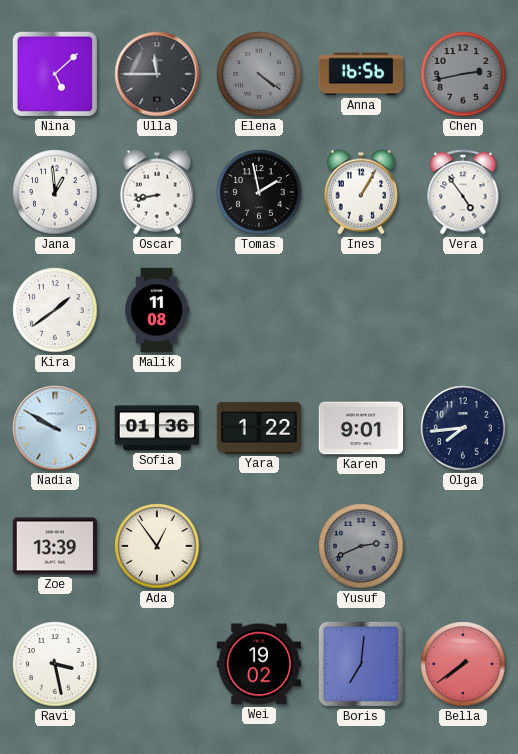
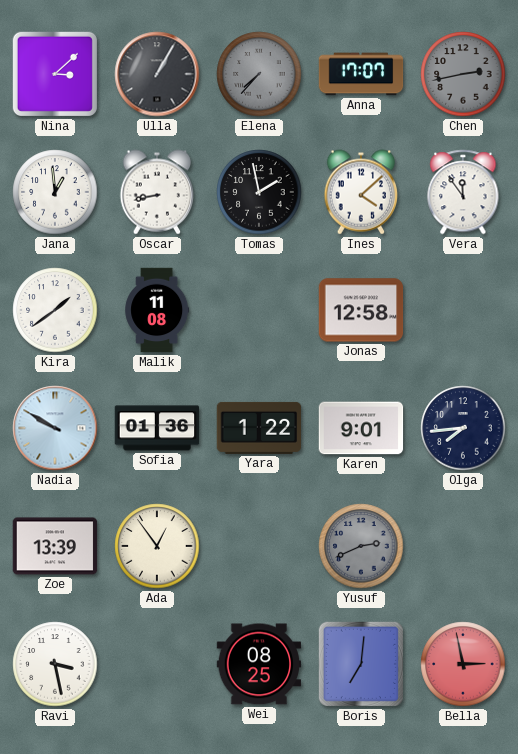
Nina: 5:08 -> 3:08
Ulla: 11:45 -> 1:05
Elena: 4:21 -> 7:37
Anna: 16:56 -> 17:07
Ines: 1:05 -> 4:08
Vera: 4:54 -> 11:54
Jonas: none -> 12:58
Wei: 19:02 -> 08:25
Bella: 7:39 -> 2:58
